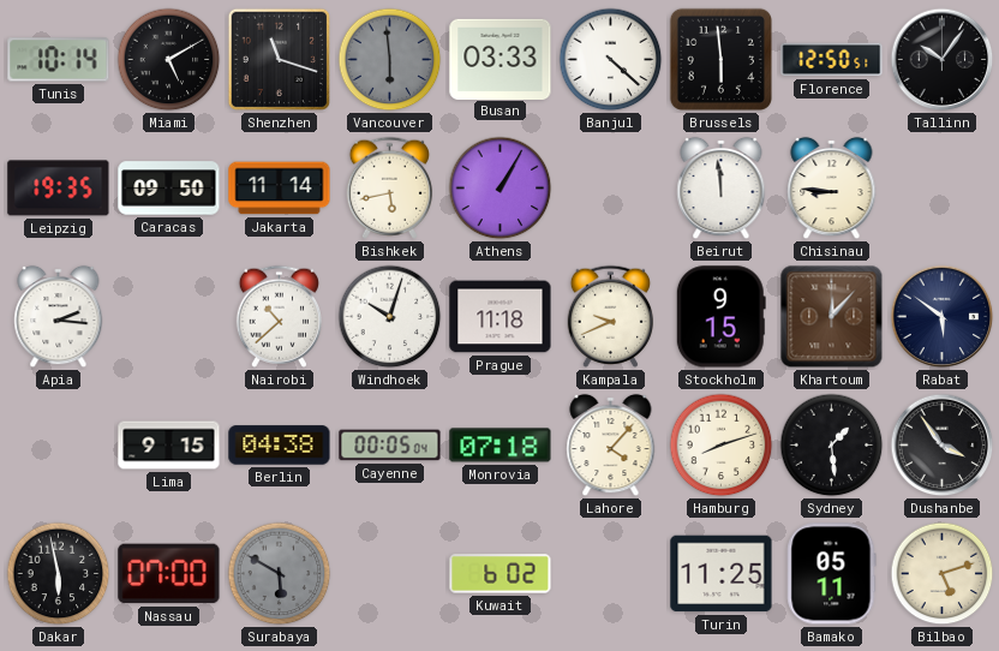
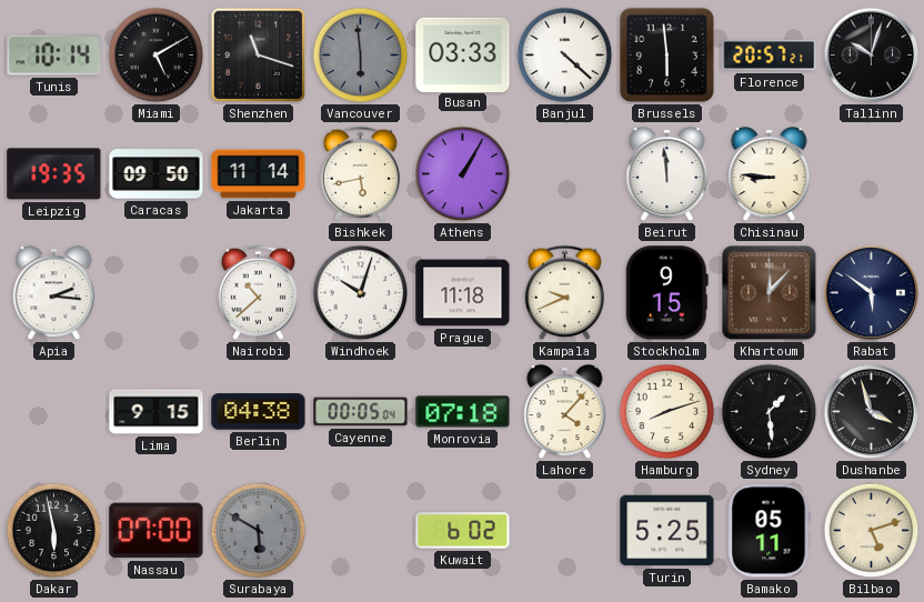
Florence: 12:50 -> 20:57
Tallinn: 10:06 -> 10:03
Dushanbe: 3:54 -> 3:57
Turin: 11:25 -> 5:25
